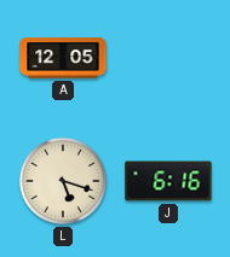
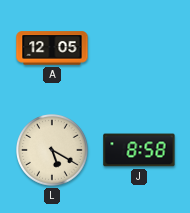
L: 5:18 -> 5:20
J: 6:16 -> 8:58
